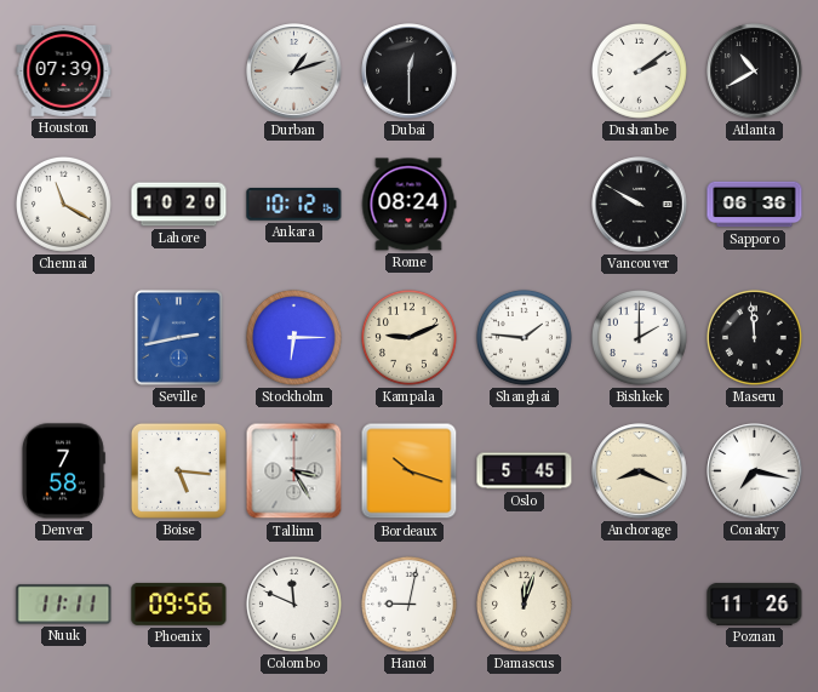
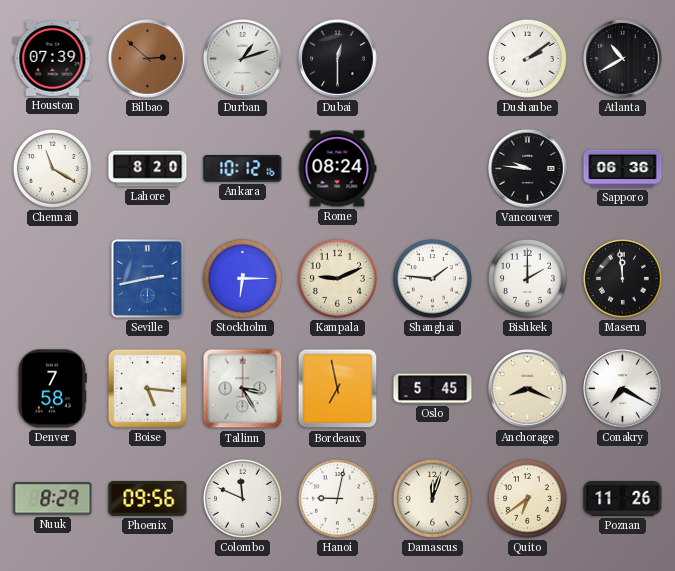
Bilbao: none -> 2:52
Lahore: 10:20 -> 8:20
Vancouver: 9:50 -> 9:46
Bordeaux: 10:18 -> 6:58
Conakry: 7:17 -> 7:20
Nuuk: 11:11 -> 8:29
Quito: none -> 6:39
